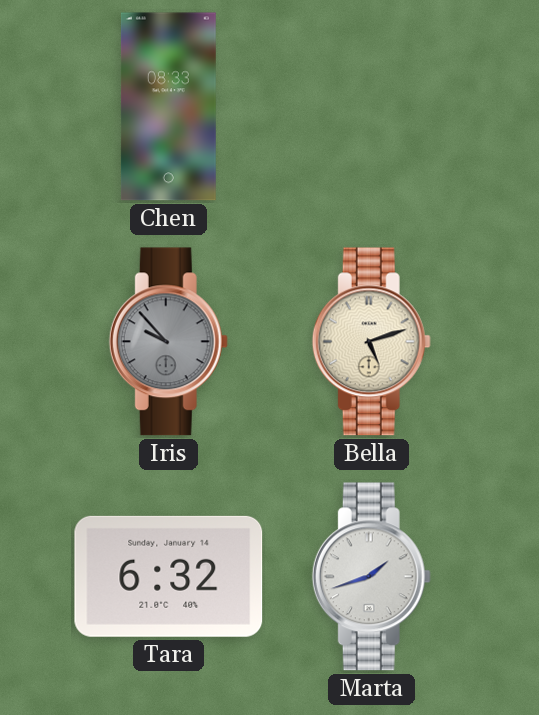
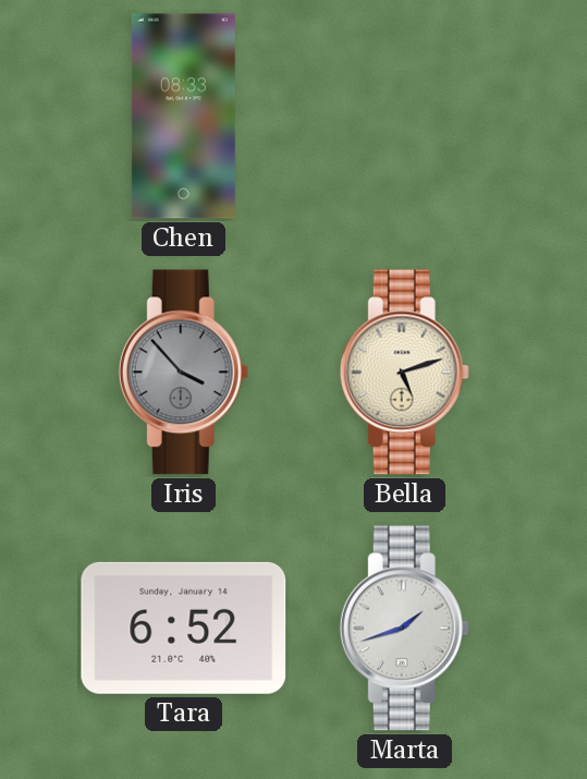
Iris: 9:53 -> 3:53
Tara: 6:32 -> 6:52
